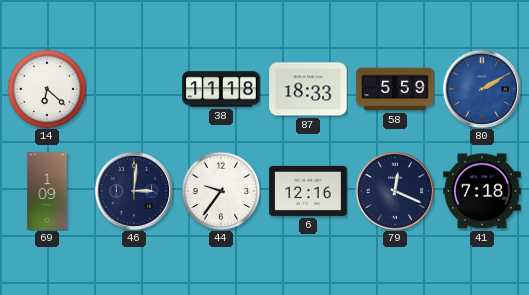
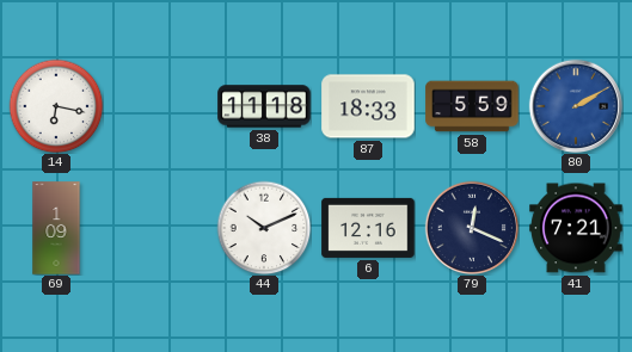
14: 6:22 -> 6:17
46: 3:01 -> none
44: 9:36 -> 10:11
41: 7:18 -> 7:21
